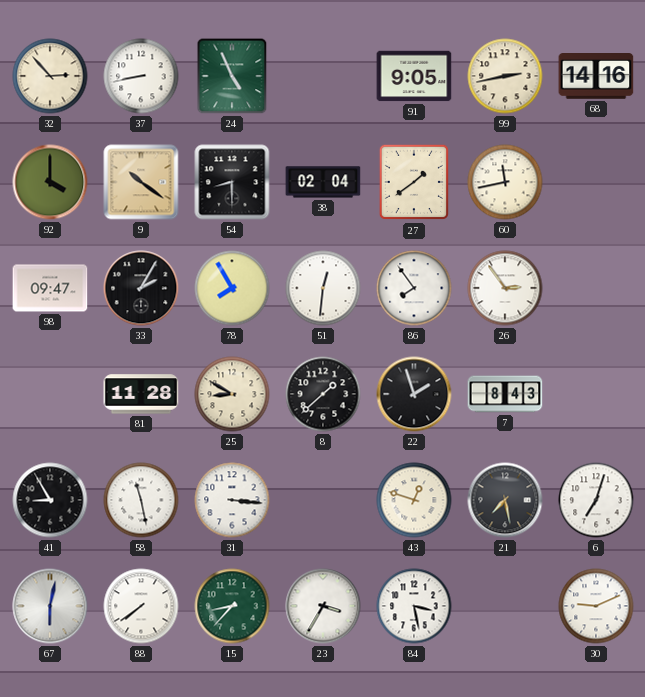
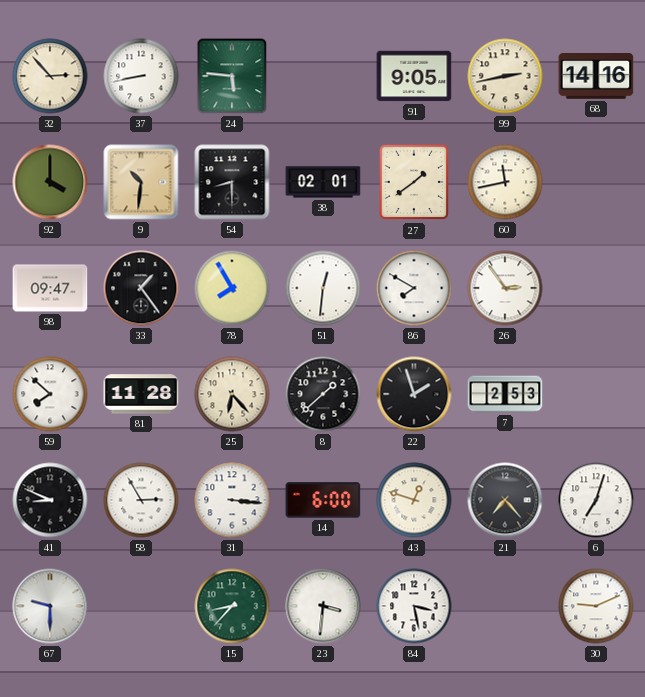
24: 4:56 -> 5:46
9: 10:21 -> 10:31
38: 02:04 -> 02:01
33: 2:05 -> 1:24
86: 7:54 -> 7:50
59: none -> 7:52
25: 8:50 -> 6:23
7: 8:43 -> 2:53
41: 8:55 -> 8:49
58: 11:28 -> 2:55
14: none -> 6:00
21: 7:28 -> 7:23
67: 6:02 -> 9:30
88: 7:39 -> none
23: 3:35 -> 3:31
